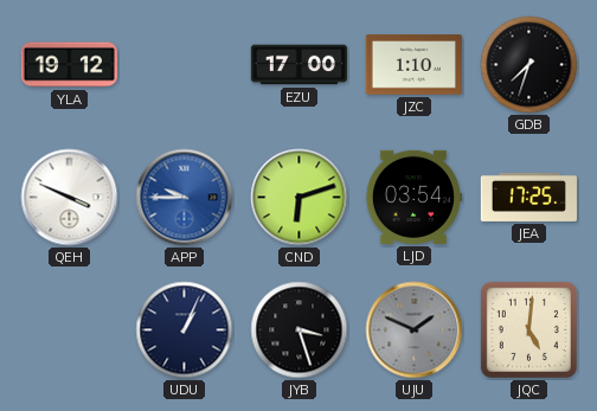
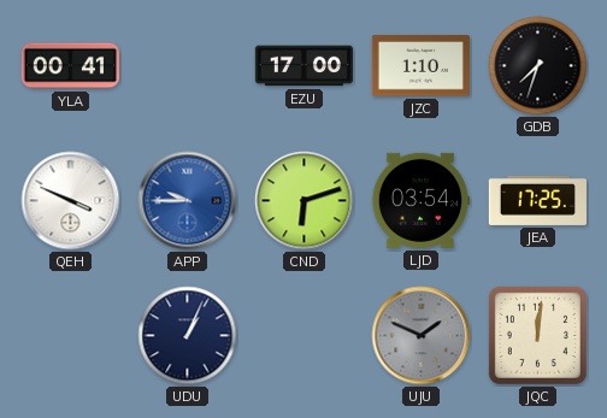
YLA: 19:12 -> 00:41
JYB: 3:27 -> none
JQC: 5:01 -> 12:01
